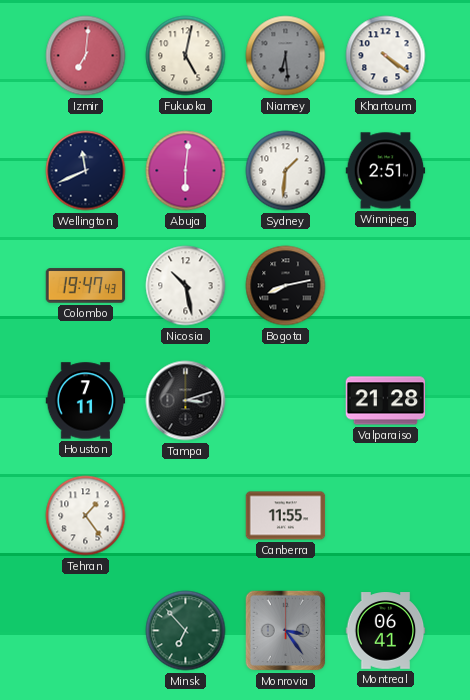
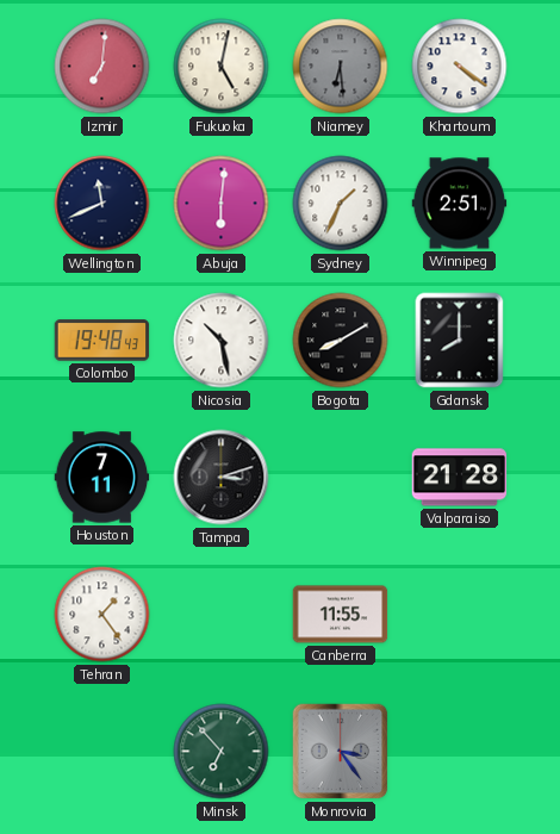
Sydney: 1:31 -> 1:34
Colombo: 19:47 -> 19:48
Bogota: 8:13 -> 8:10
Gdansk: none -> 8:00
Montreal: 06:41 -> none
